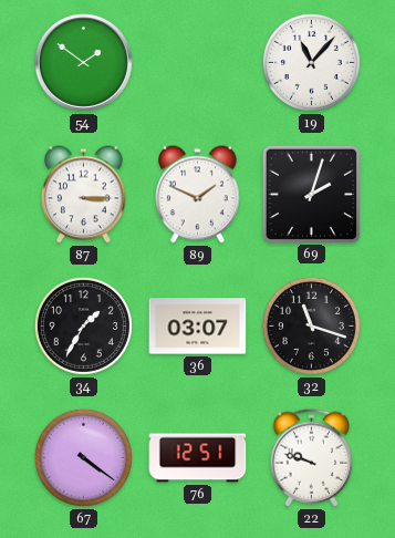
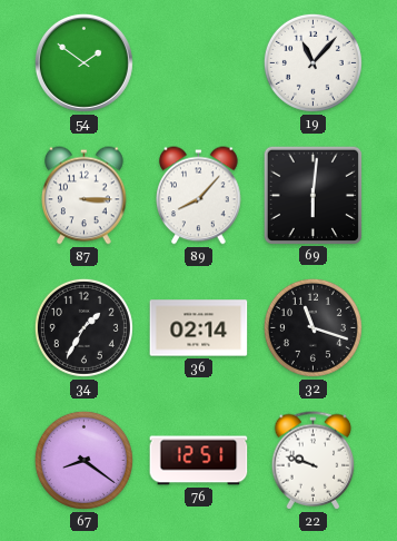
89: 1:49 -> 8:07
69: 2:03 -> 6:01
36: 03:07 -> 02:14
67: 4:21 -> 8:21
